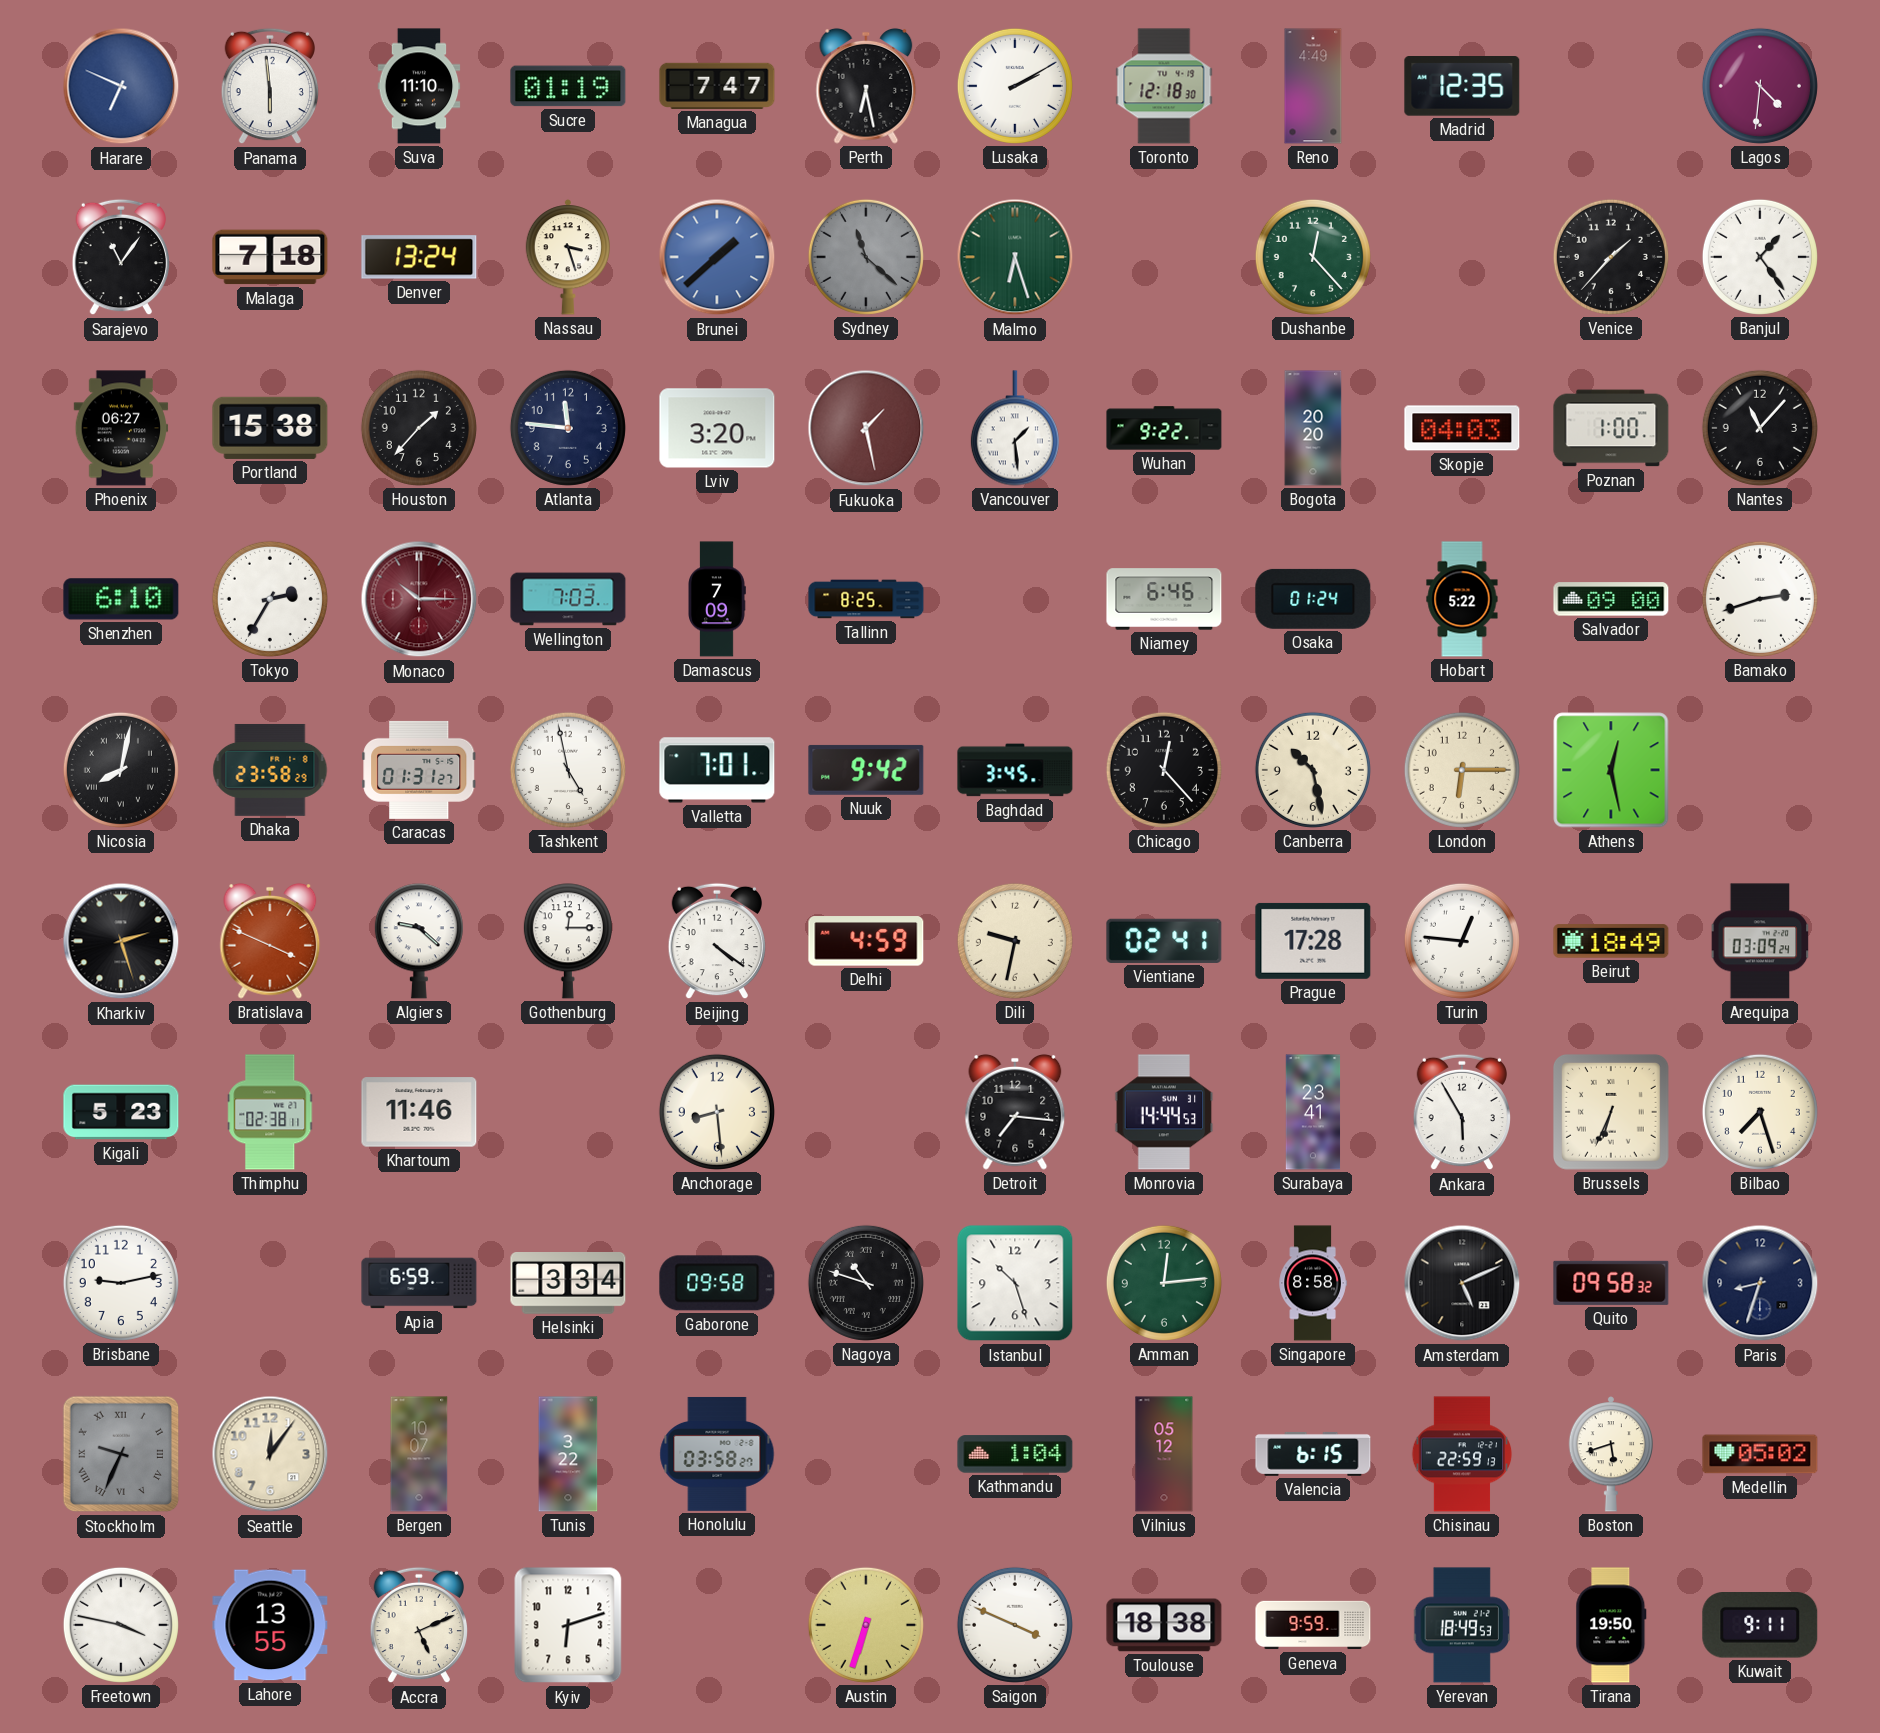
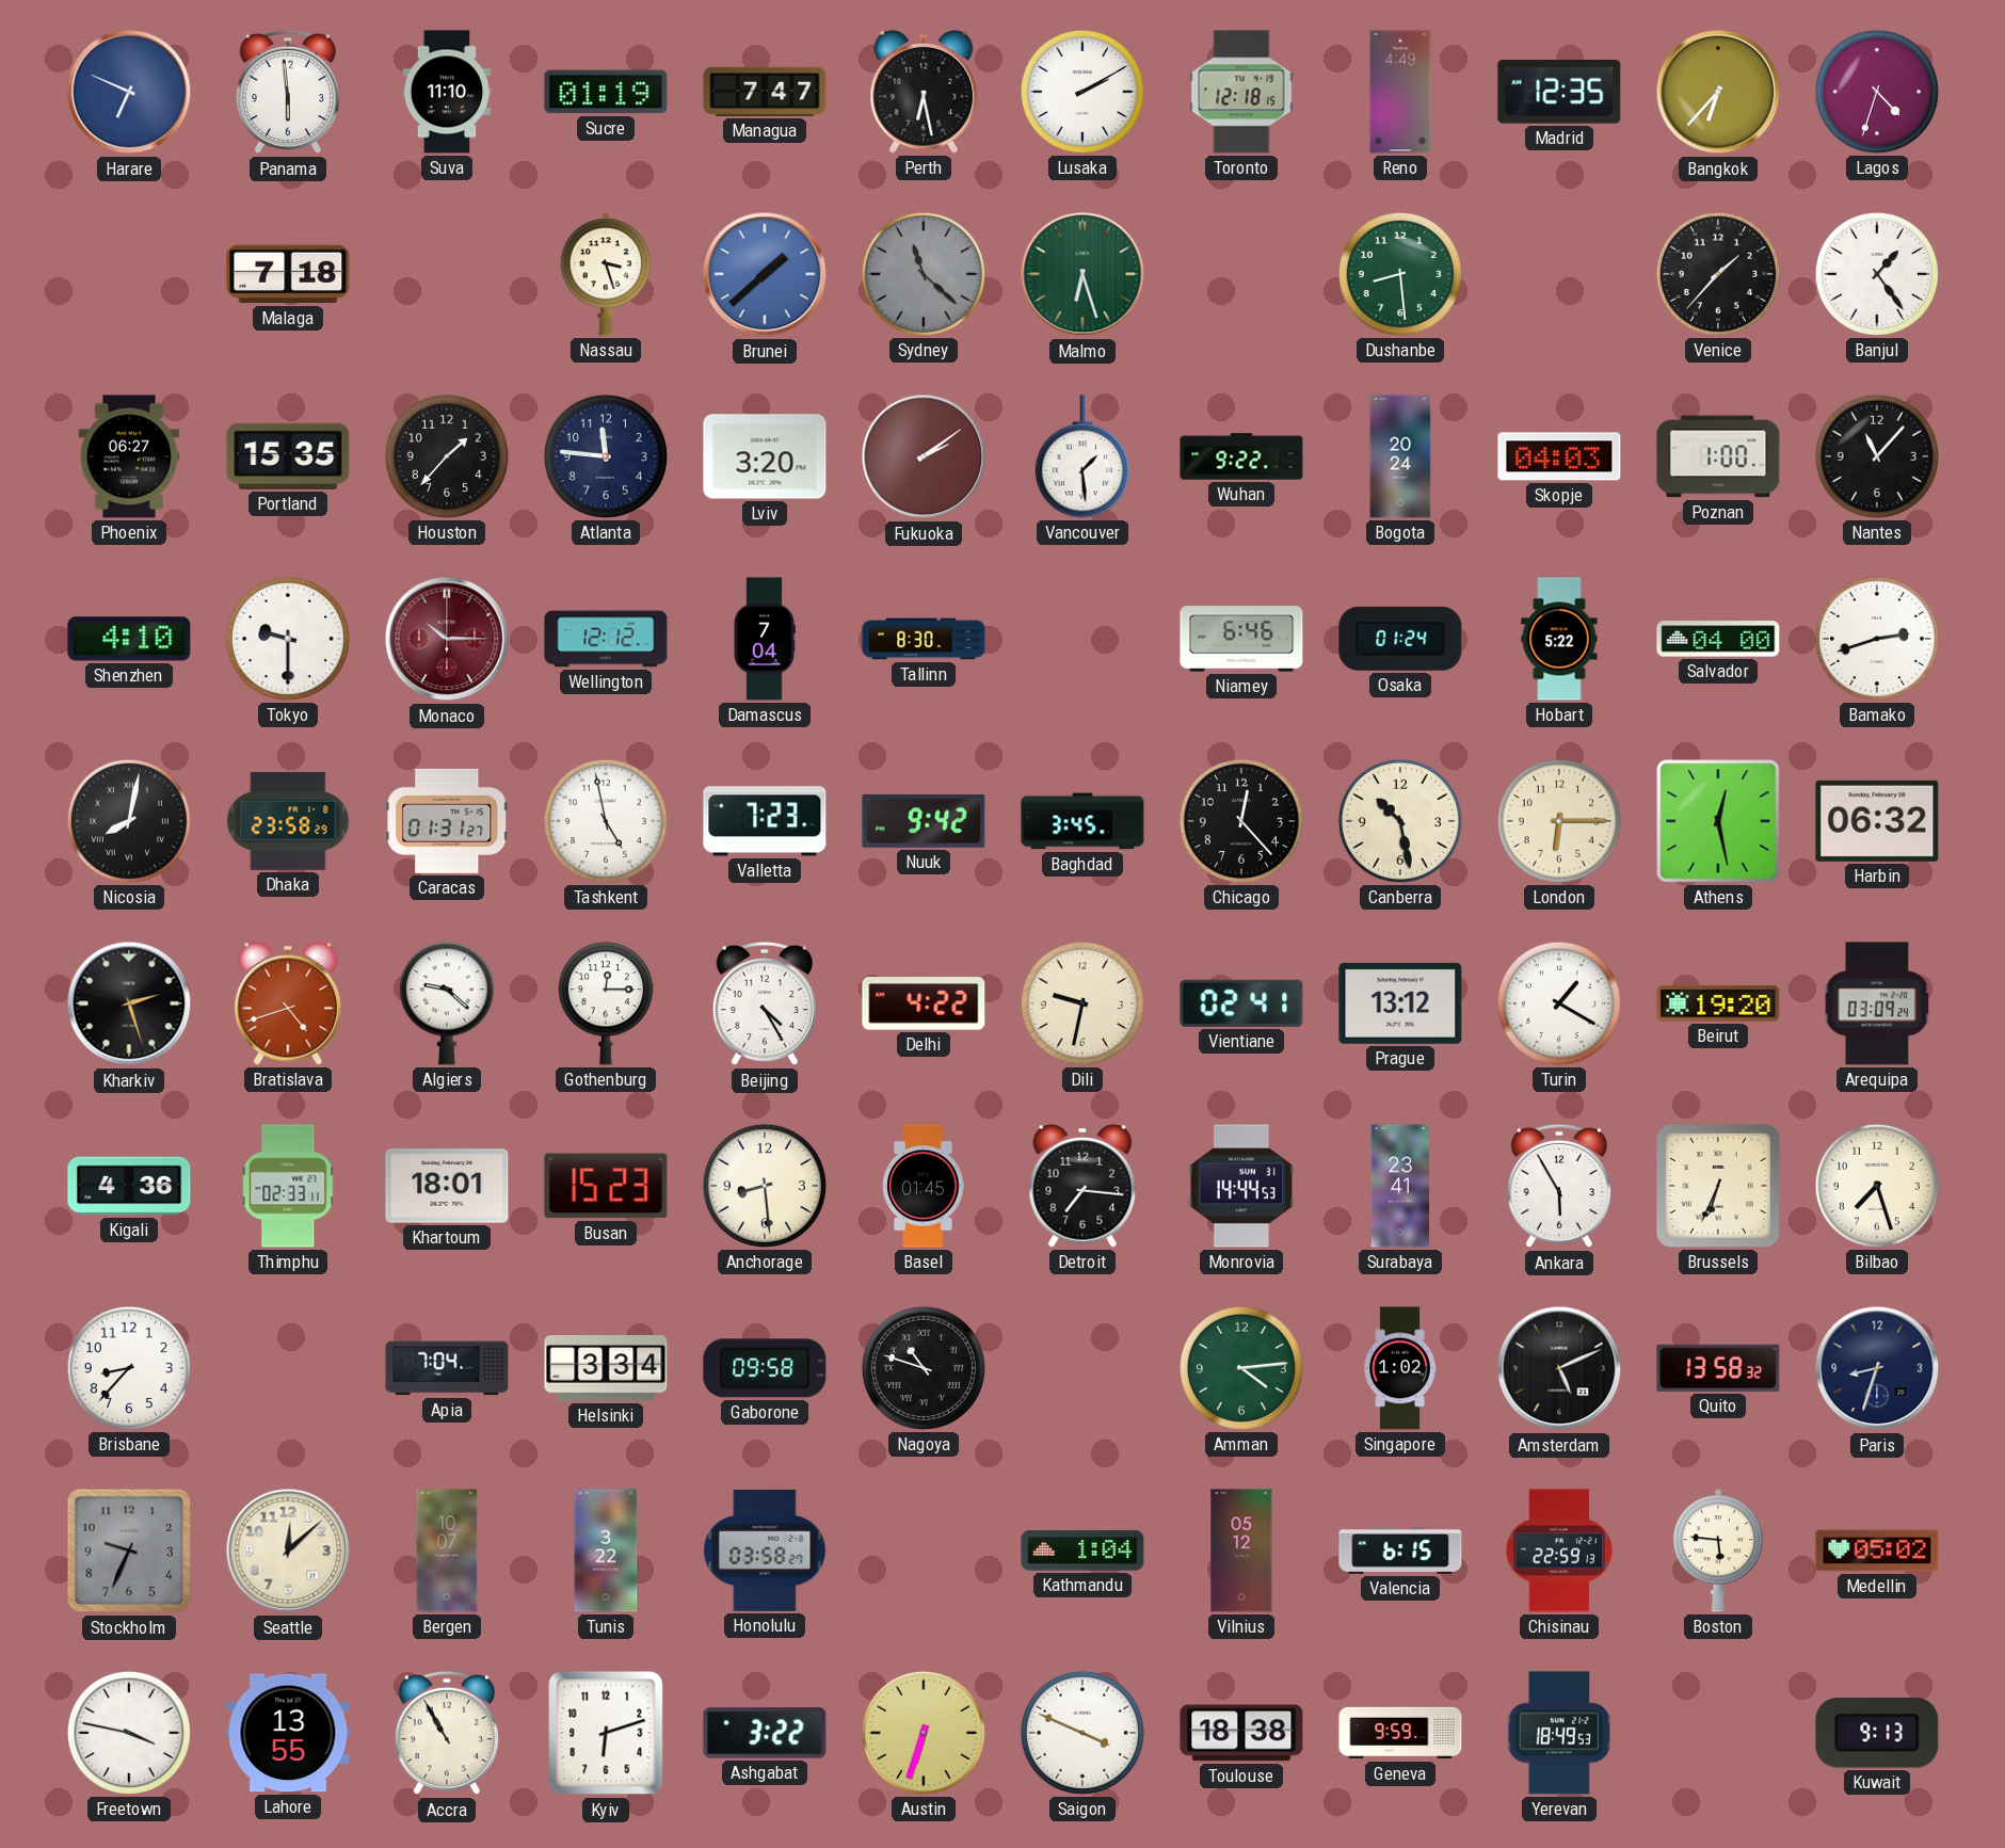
Toronto: 12:18:30 -> 12:18:15
Bangkok: none -> 6:37
Lagos: 4:31 -> 4:33
Sarajevo: 11:06 -> none
Denver: 13:24 -> none
Dushanbe: 12:23 -> 8:29
Portland: 15:38 -> 15:35
Fukuoka: 1:28 -> 2:09
Bogota: 20:20 -> 20:24
Shenzhen: 6:10 -> 4:10
Tokyo: 2:35 -> 9:30
Wellington: 7:03 -> 12:12
Damascus: 7:09 -> 7:04
Tallinn: 8:25 -> 8:30
Salvador: 09:00 -> 04:00
Valletta: 7:01 -> 7:23
Harbin: none -> 06:32
Bratislava: 3:49 -> 4:42
Beijing: 4:21 -> 4:25
Delhi: 4:59 -> 4:22
Prague: 17:28 -> 13:12
Turin: 12:46 -> 1:20
Beirut: 18:49 -> 19:20
Kigali: 5:23 -> 4:36
Thimphu: 02:38 -> 02:33
Khartoum: 11:46 -> 18:01
Busan: none -> 15:23
Basel: none -> 01:45
Brisbane: 9:13 -> 8:37
Apia: 6:59 -> 7:04
Istanbul: 10:27 -> none
Amman: 12:14 -> 4:14
Singapore: 8:58 -> 1:02
Quito: 09:58 -> 13:58
Stockholm numerals: Roman -> Arabic
Seattle: 12:06 -> 12:08
Boston: 5:42 -> 5:46
Accra: 5:11 -> 10:55
Ashgabat: none -> 3:22
Tirana: 19:50 -> none
Kuwait: 9:11 -> 9:13
